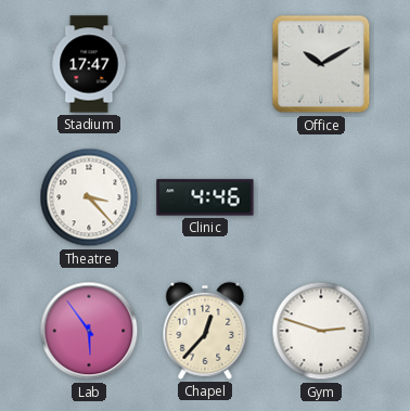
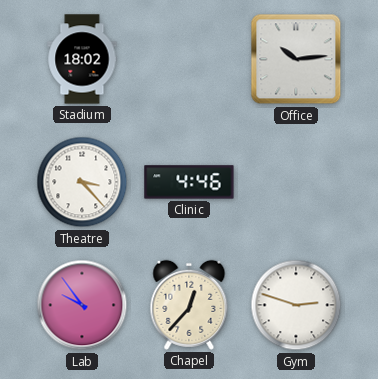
Stadium: 17:47 -> 18:02
Office: 10:10 -> 10:14
Lab: 5:54 -> 9:54
